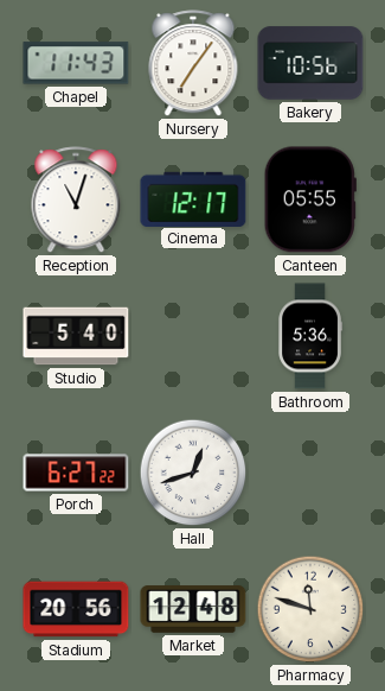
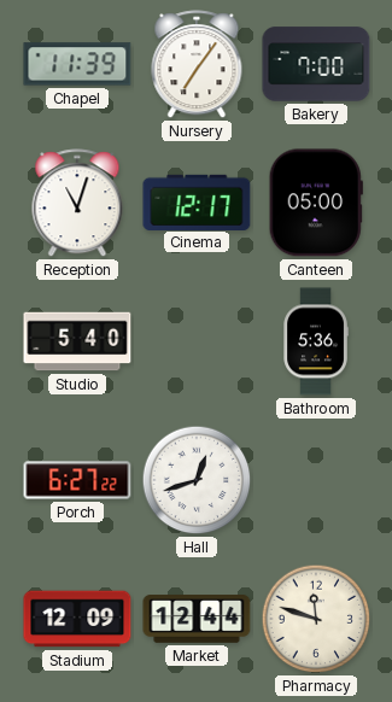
Chapel: 11:43 -> 11:39
Bakery: 10:56 -> 7:00
Canteen: 05:55 -> 05:00
Stadium: 20:56 -> 12:09
Market: 12:48 -> 12:44
